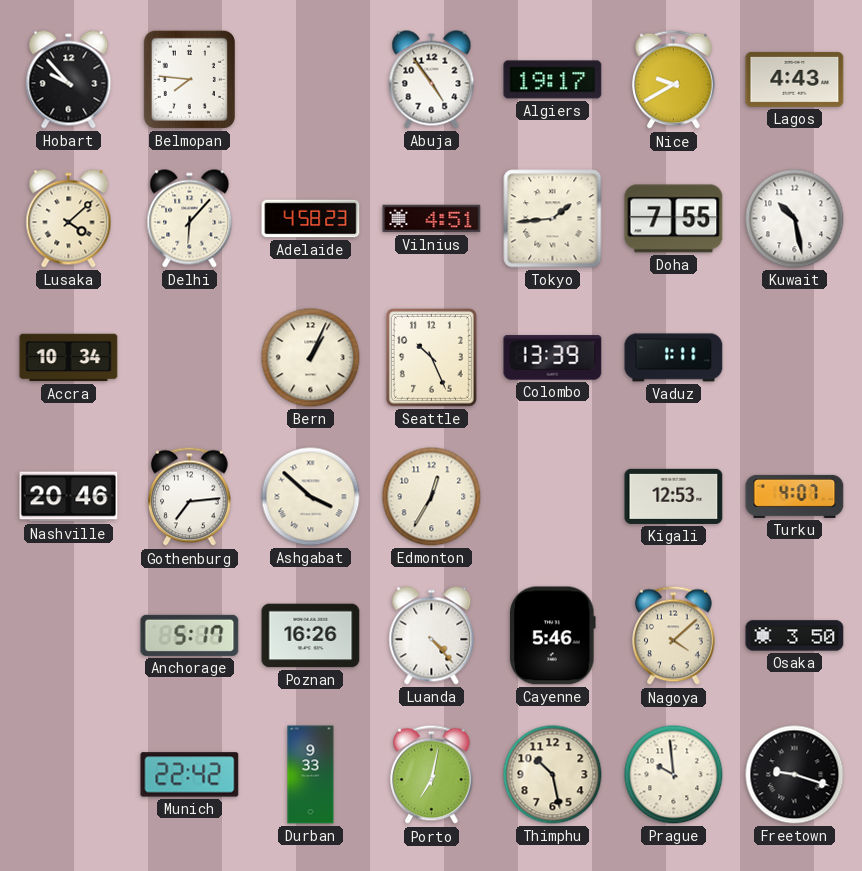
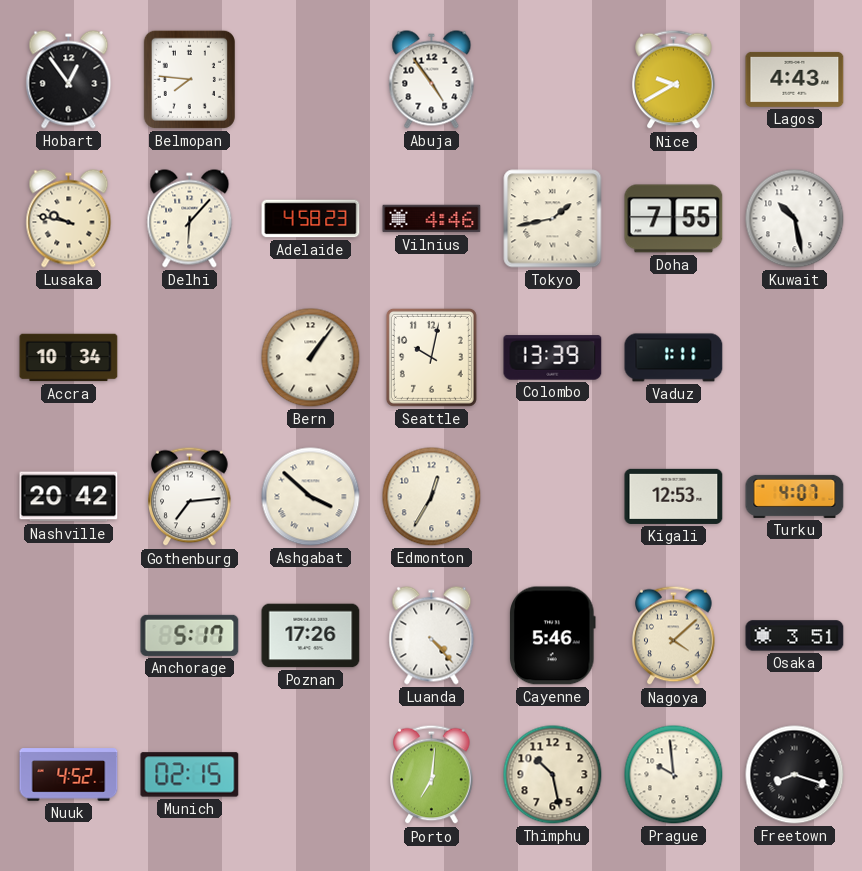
Hobart: 9:53 -> 12:54
Algiers: 19:17 -> none
Lusaka: 4:08 -> 9:47
Vilnius: 4:51 -> 4:46
Tokyo: 1:44 -> 1:43
Bern: 1:04 -> 1:06
Seattle: 10:26 -> 10:02
Nashville: 20:46 -> 20:42
Poznan: 16:26 -> 17:26
Osaka: 3:50 -> 3:51
Nuuk: none -> 4:52
Munich: 22:42 -> 02:15
Durban: 9:33 -> none
Porto: 7:02 -> 7:01
Freetown: 9:18 -> 8:18
